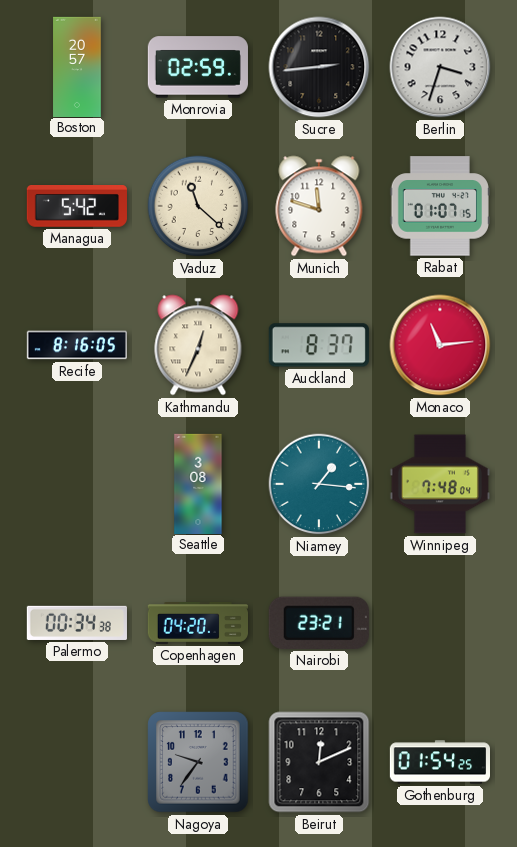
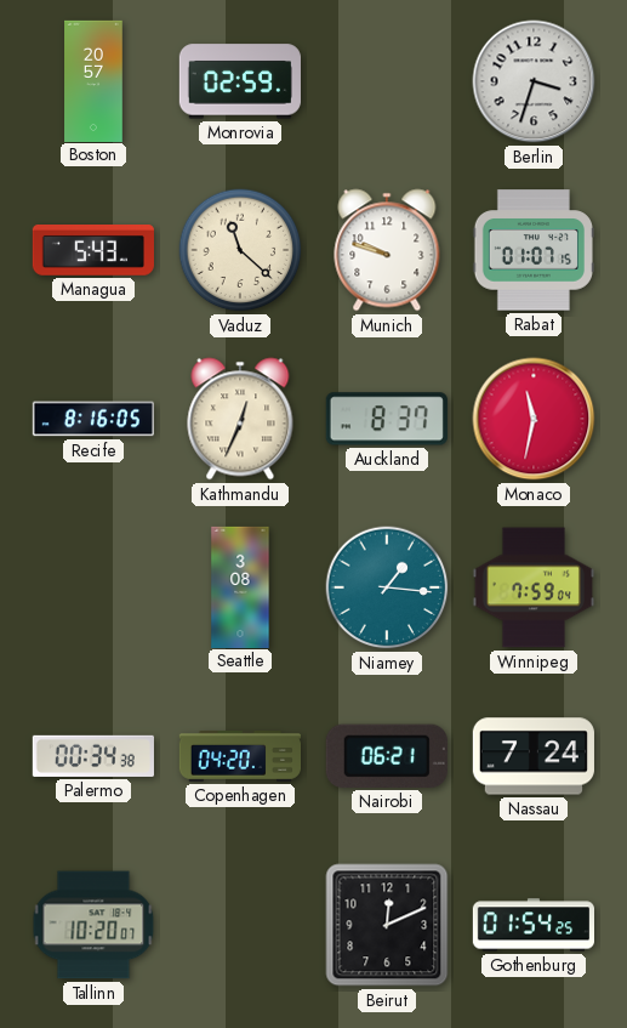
Sucre: 2:44 -> none
Managua: 5:42 -> 5:43
Munich: 11:48 -> 9:48
Monaco: 11:14 -> 11:32
Winnipeg: 7:48 -> 7:59
Nairobi: 23:21 -> 06:21
Nassau: none -> 7:24
Tallinn: none -> 10:20
Nagoya: 9:36 -> none
